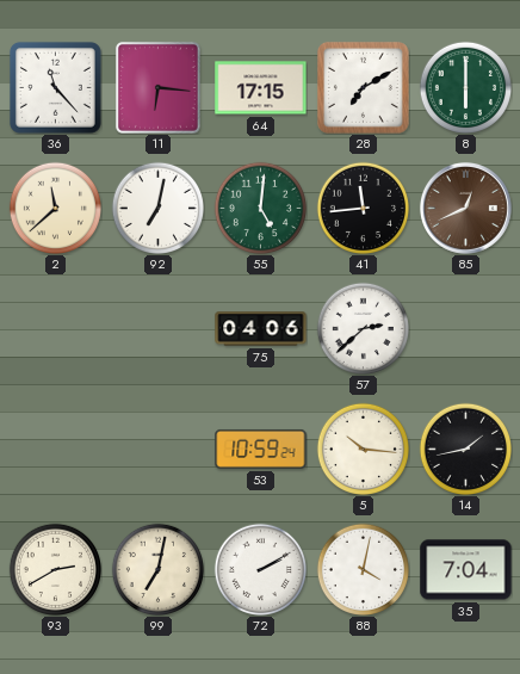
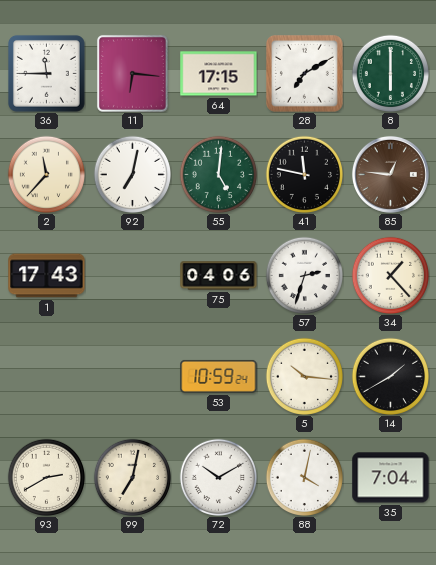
36: 11:23 -> 11:45
2: 11:38 -> 11:37
41: 11:44 -> 11:47
85: 12:41 -> 12:46
1: none -> 17:43
57: 2:38 -> 2:33
34: none -> 1:23
14: 1:43 -> 1:40
72: 2:10 -> 10:10
